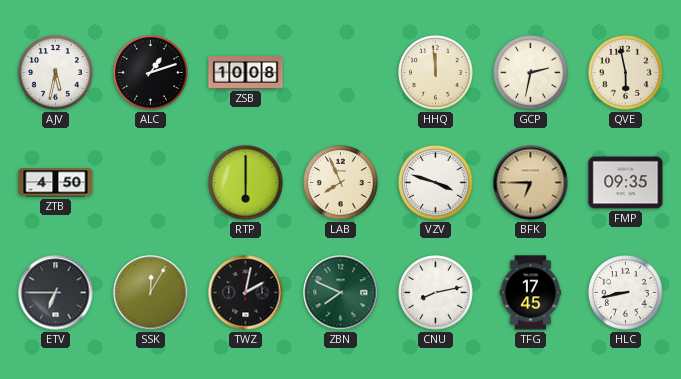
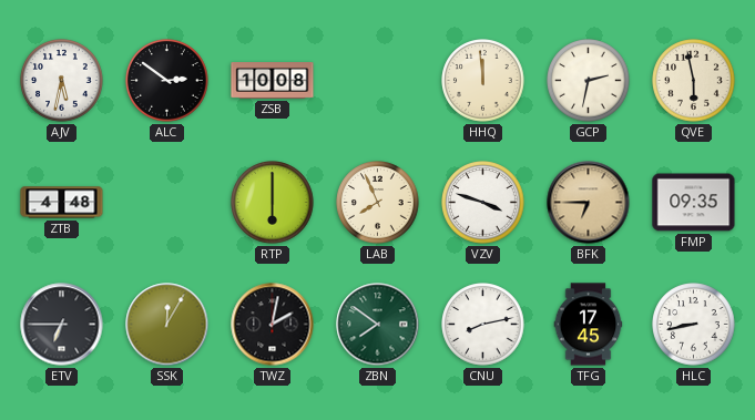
ALC: 1:12 -> 2:51
ZTB: 4:50 -> 4:48
ZBN: 7:49 -> 7:51
